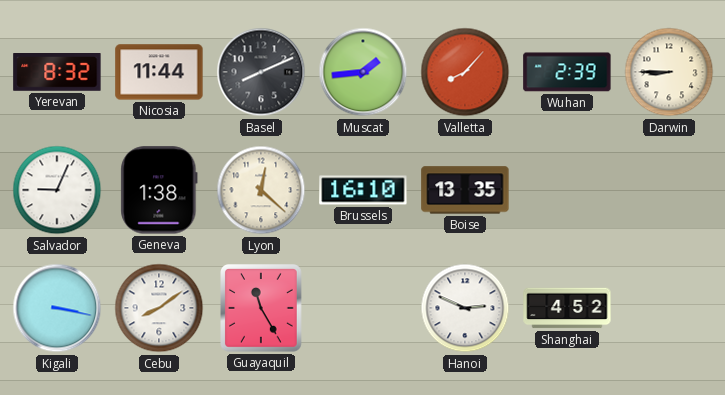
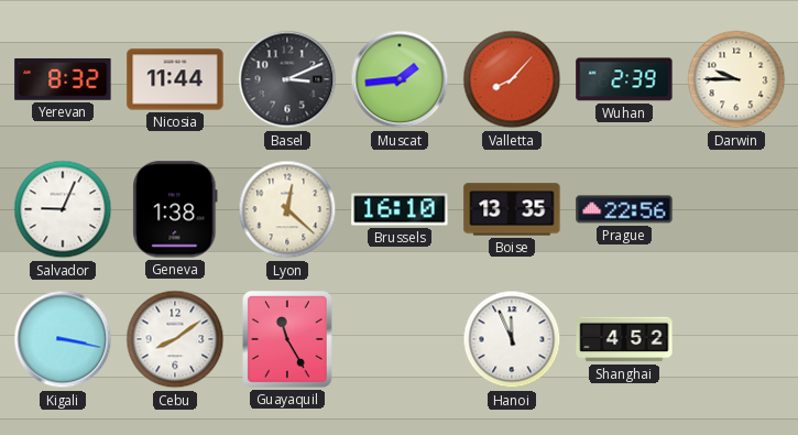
Basel: 8:11 -> 3:11
Darwin: 8:45 -> 9:45
Prague: none -> 22:56
Hanoi: 2:49 -> 11:56
